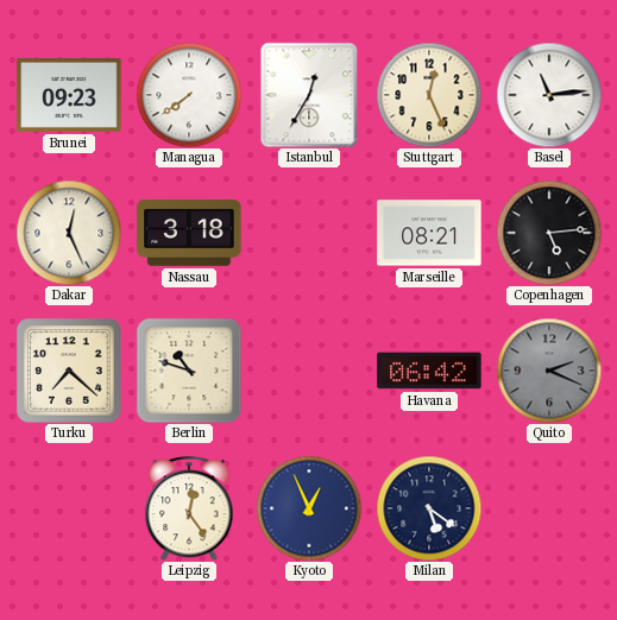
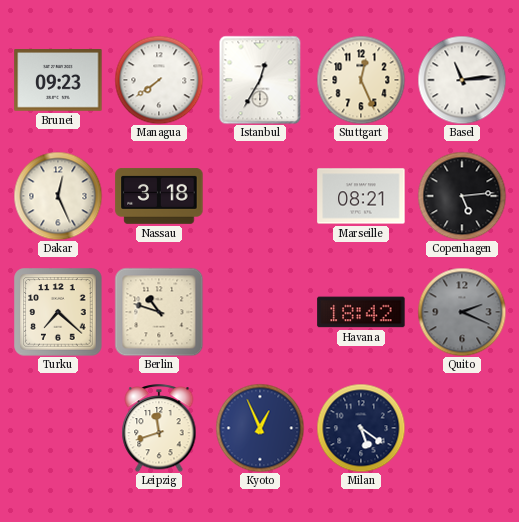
Havana: 06:42 -> 18:42
Leipzig: 12:24 -> 11:42
